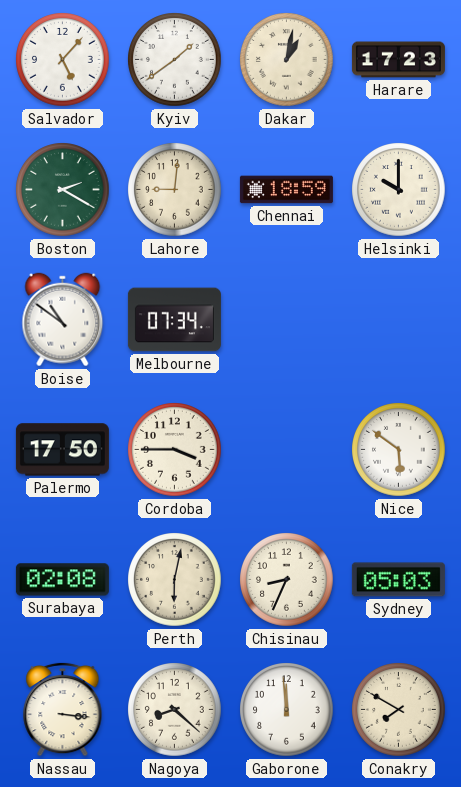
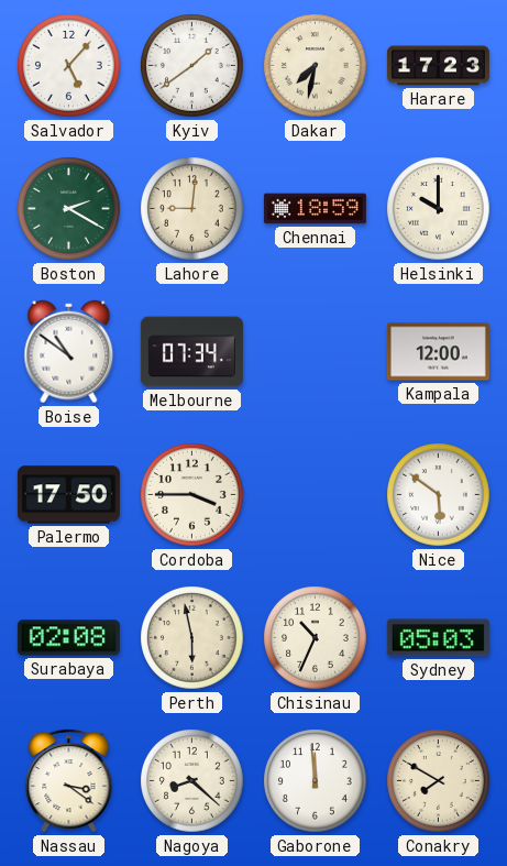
Dakar: 1:02 -> 7:32
Kampala: none -> 12:00
Perth: 6:02 -> 5:58
Chisinau: 8:34 -> 10:34
Nassau: 3:16 -> 3:21
